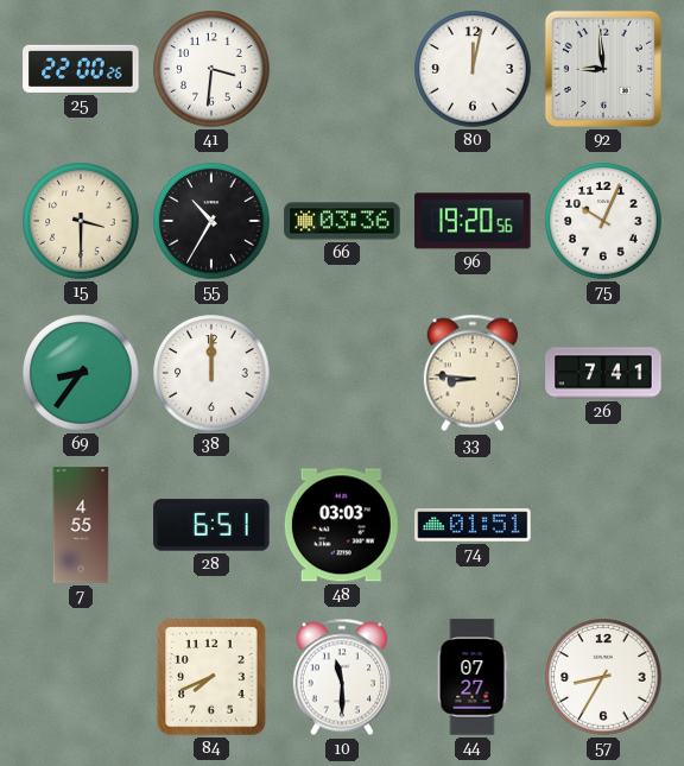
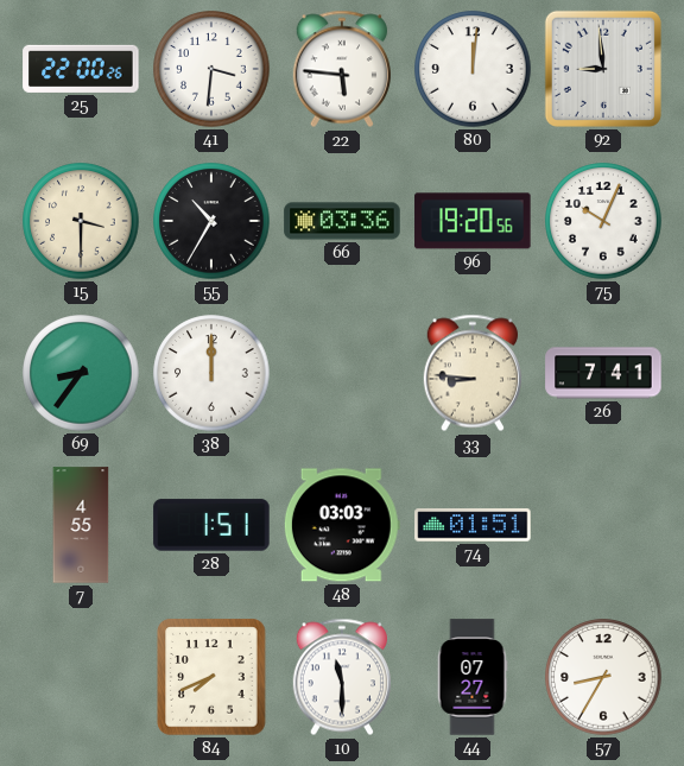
22: none -> 5:46
80: 12:02 -> 12:01
28: 6:51 -> 1:51
